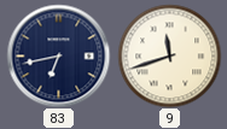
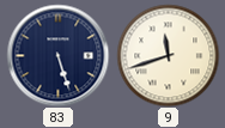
83: 6:43 -> 5:27
